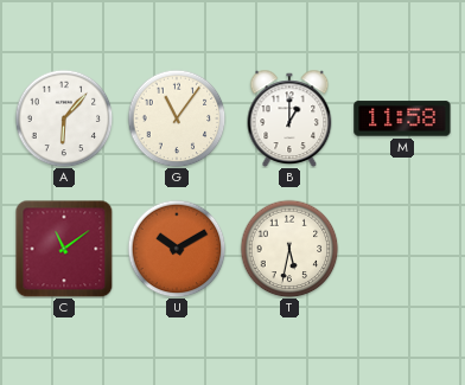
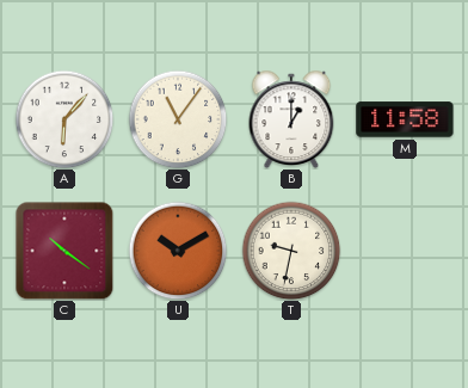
C: 11:09 -> 10:21
T: 5:32 -> 9:32
